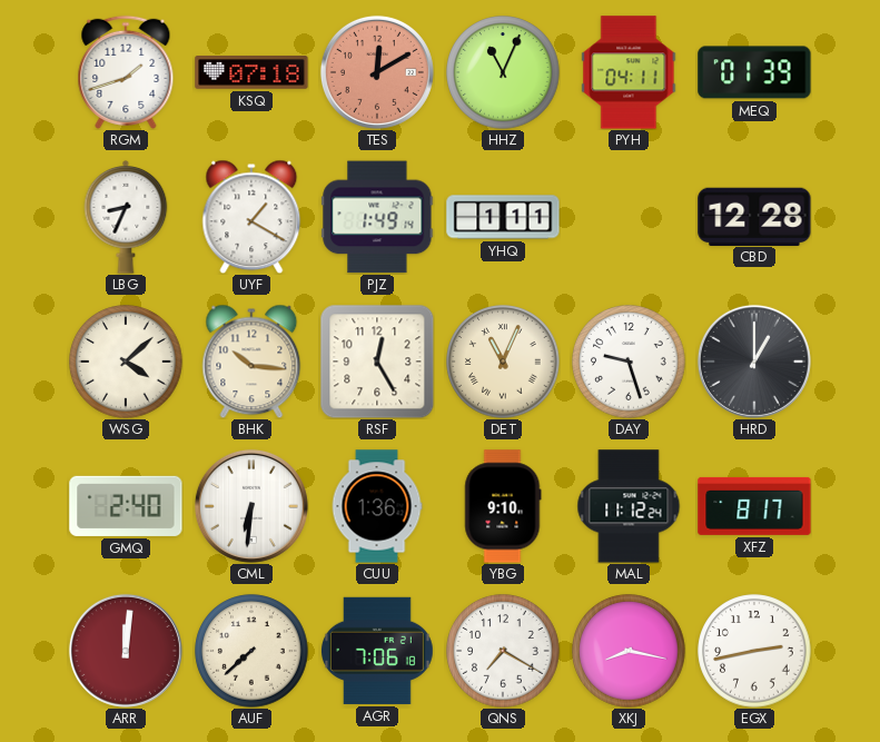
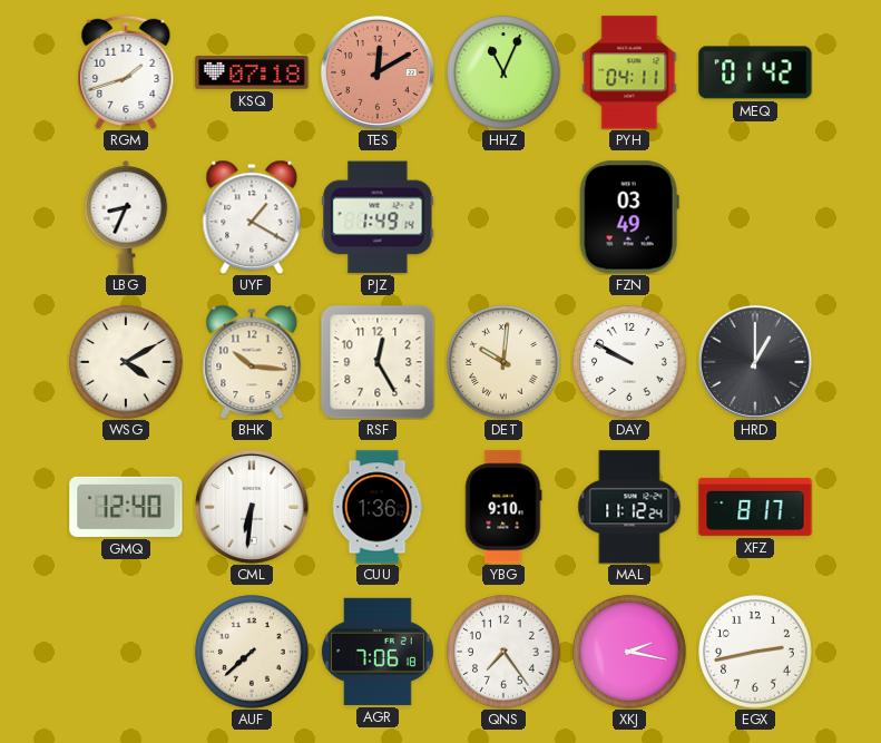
MEQ: 01:39 -> 01:42
YHQ: 1:11 -> none
FZN: none -> 03:49
CBD: 12:28 -> none
WSG: 4:08 -> 4:10
DET: 11:04 -> 10:01
DAY: 9:27 -> 9:50
GMQ: 2:40 -> 12:40
ARR: 12:01 -> none
QNS: 7:20 -> 7:24
XKJ: 8:17 -> 2:17
